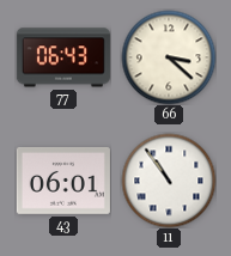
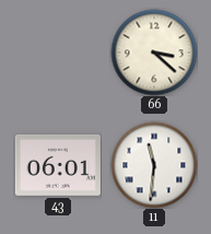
77: 06:43 -> none
11: 10:54 -> 11:31
